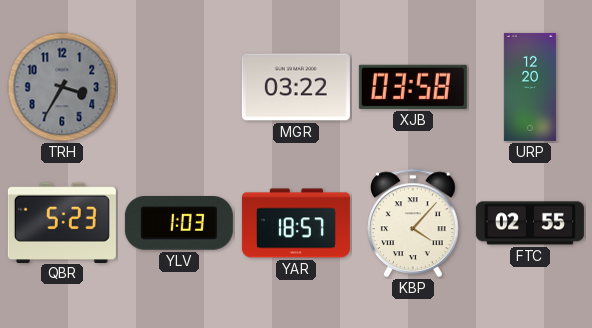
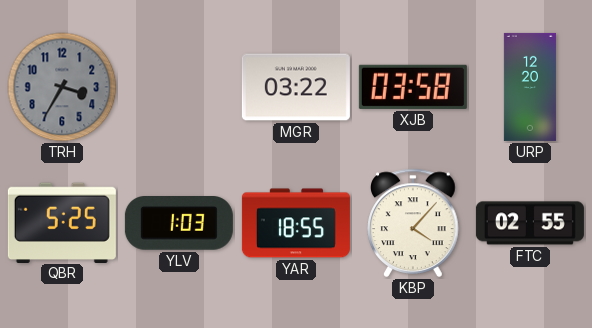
QBR: 5:23 -> 5:25
YAR: 18:57 -> 18:55
